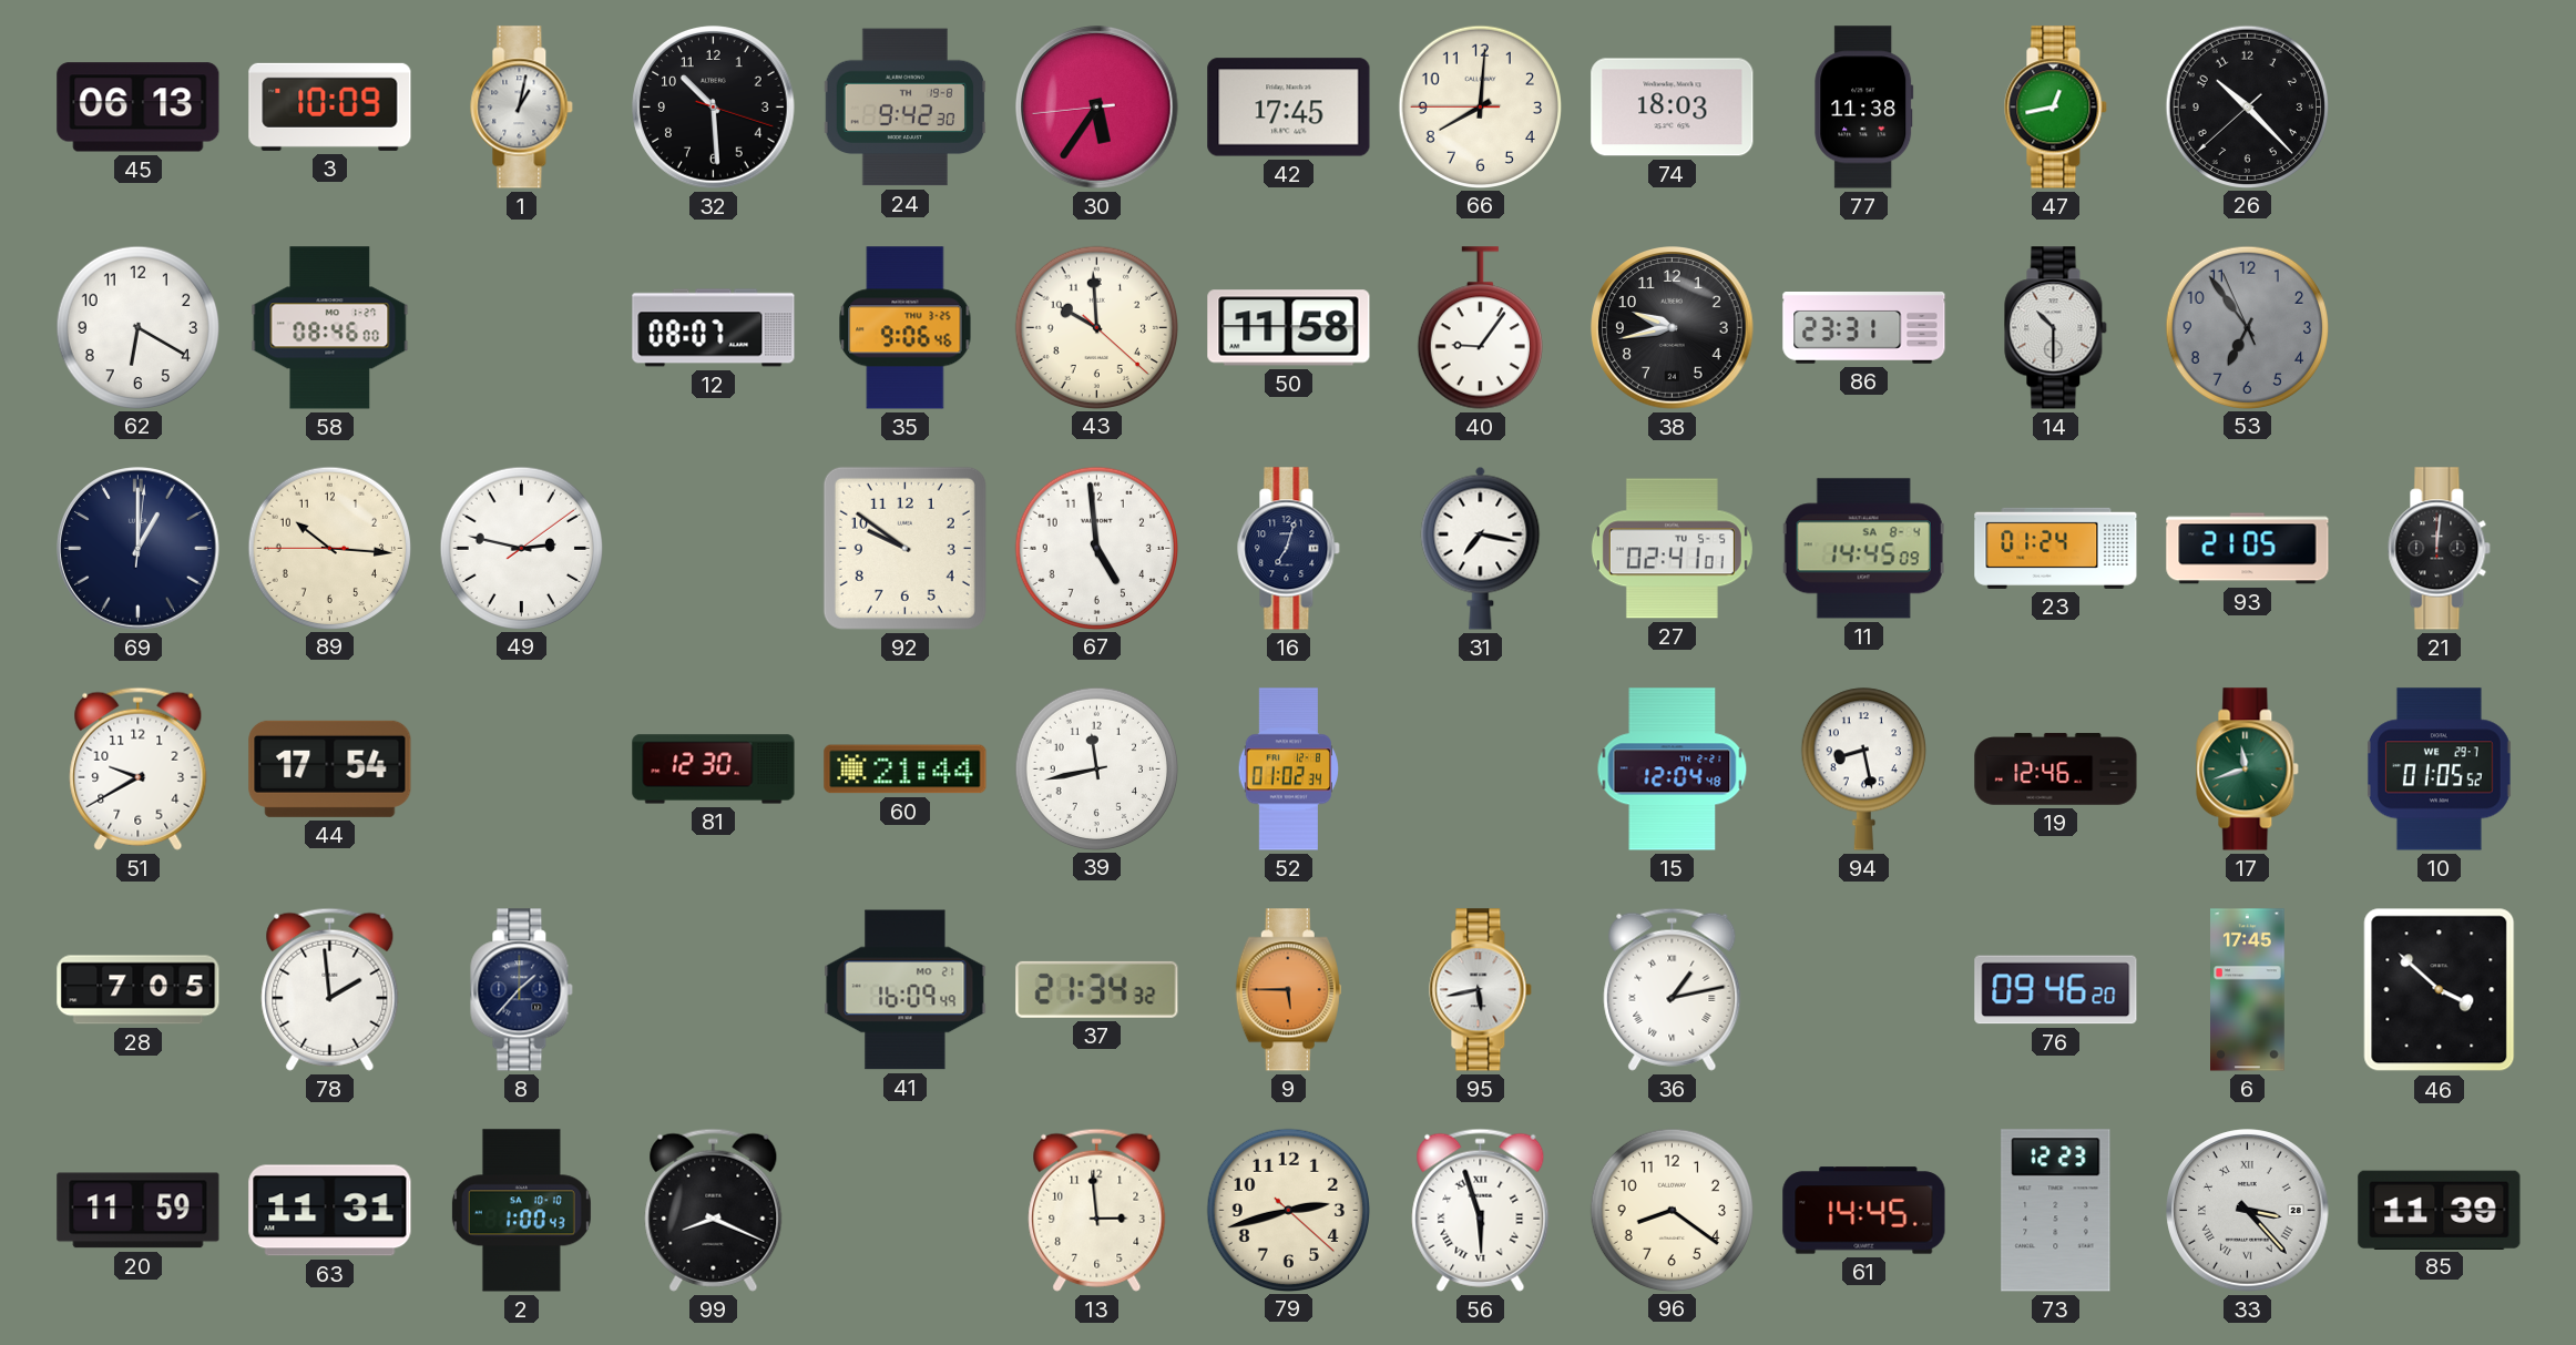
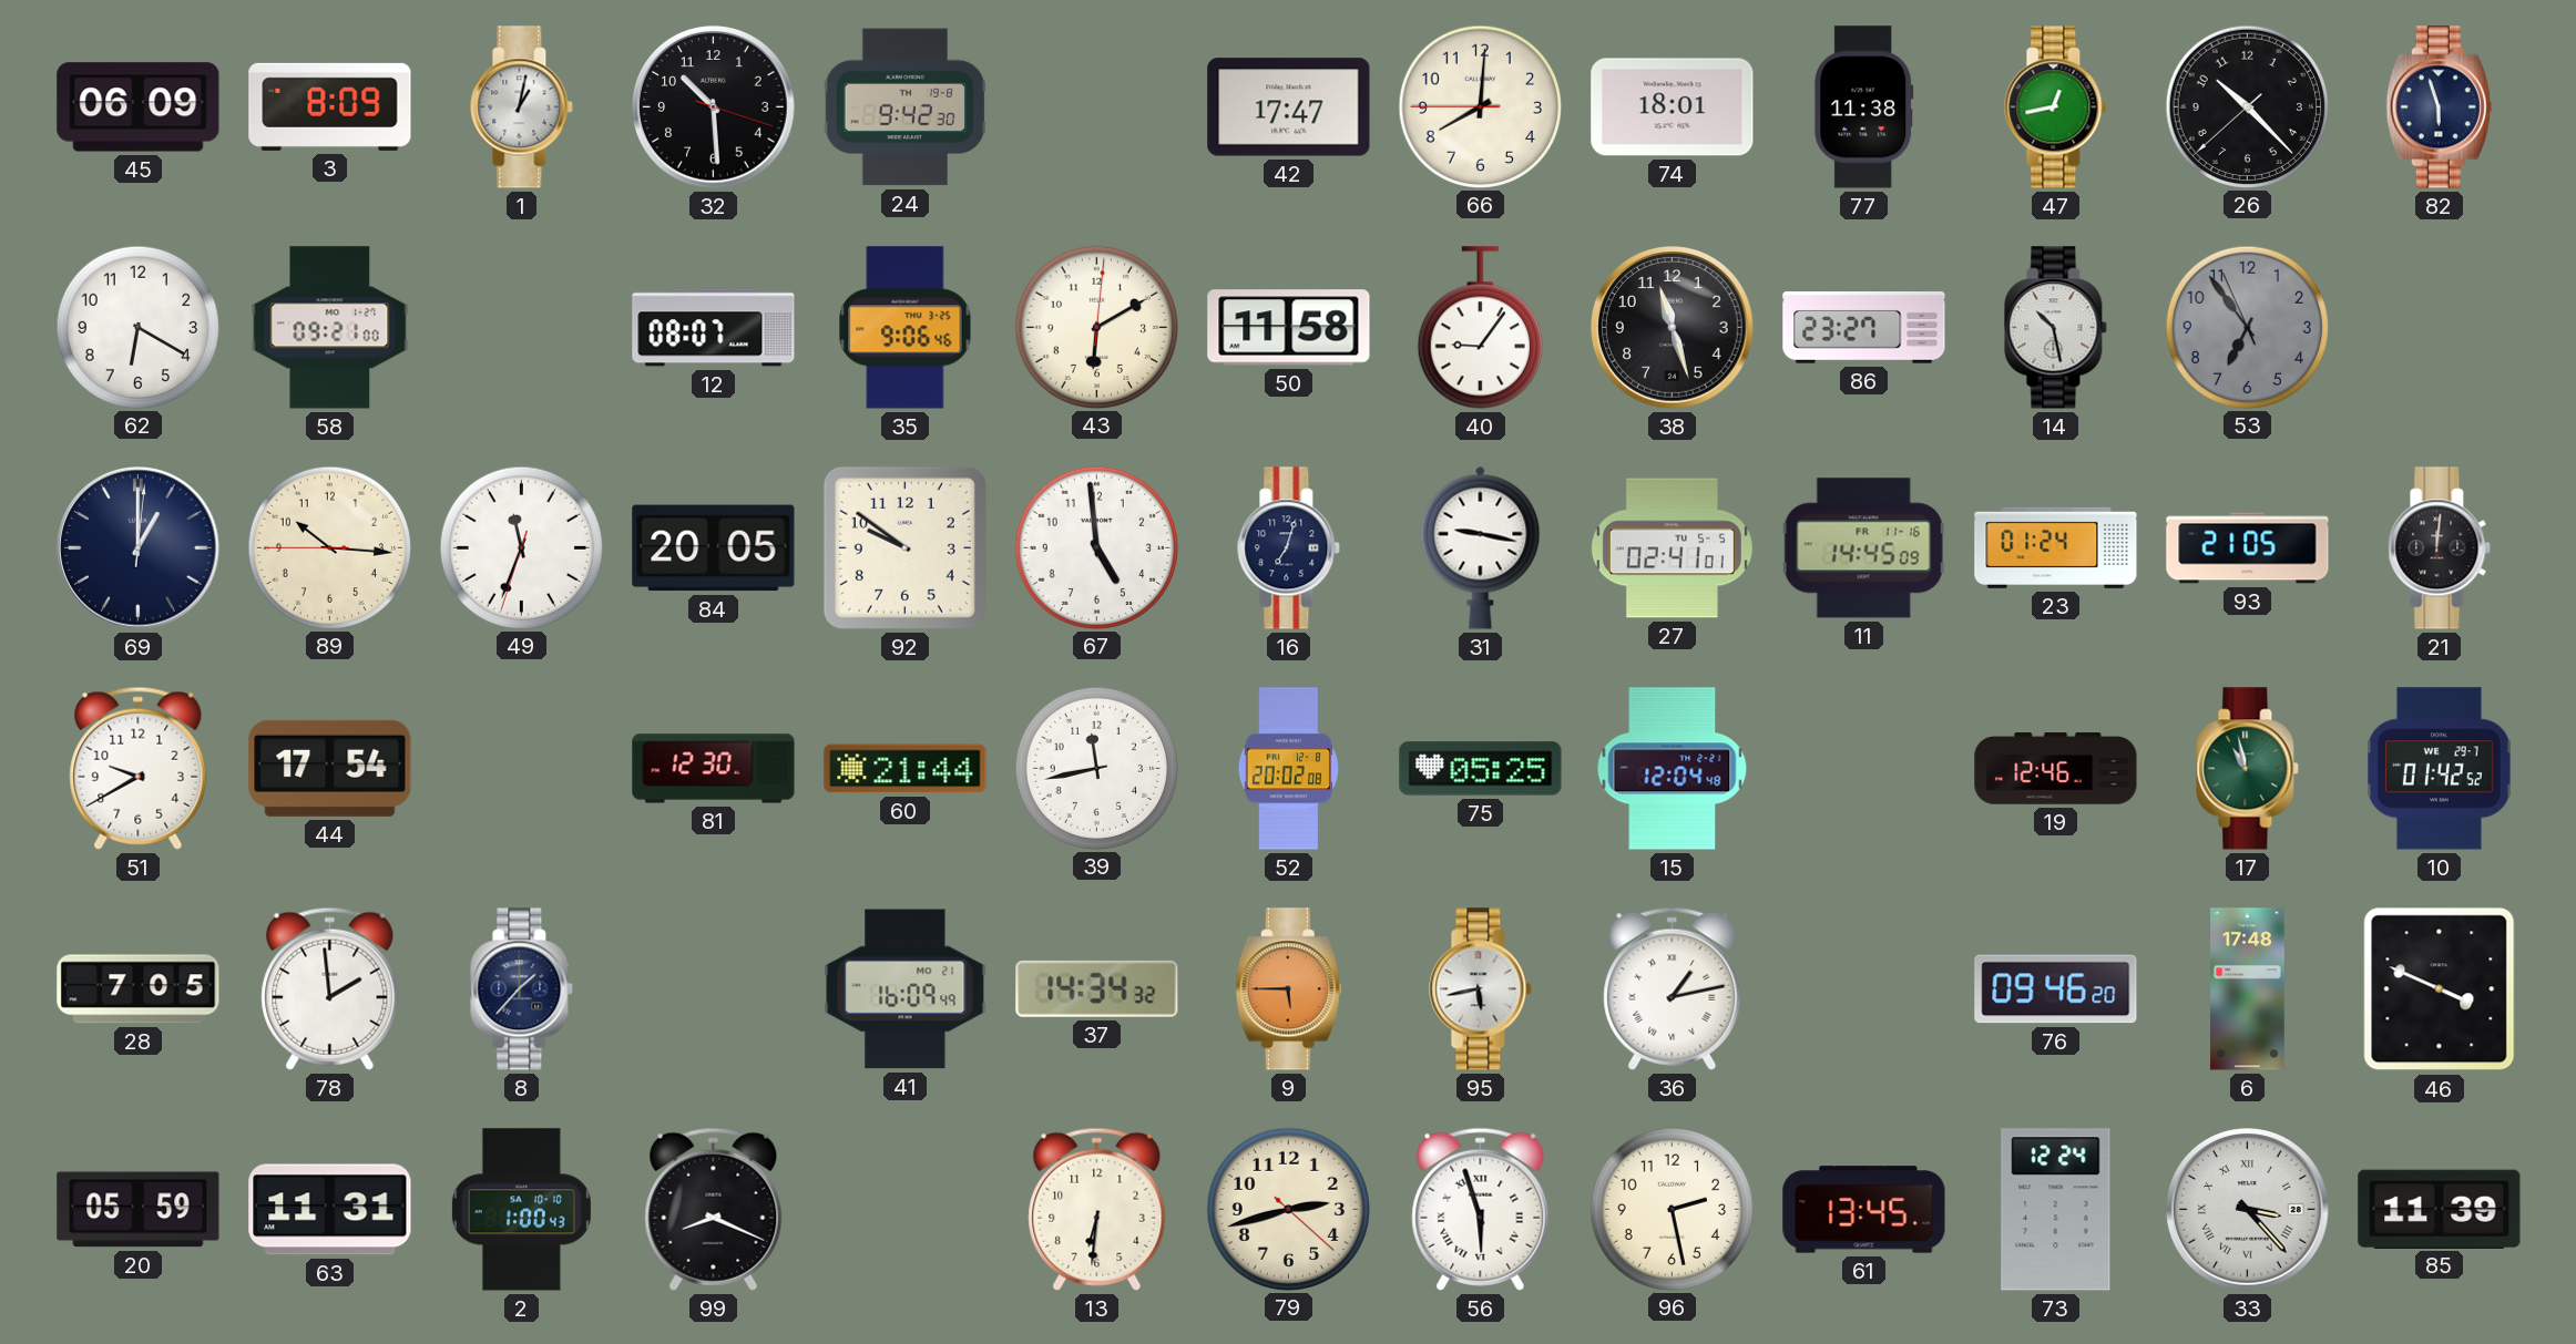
45: 06:13 -> 06:09
3: 10:09 -> 8:09
30: 5:35 -> none
42: 17:45 -> 17:47
74: 18:03 -> 18:01
82: none -> 5:57
58: 08:46 -> 09:21
43: 9:59 -> 6:10
38: 9:43 -> 11:27
86: 23:31 -> 23:27
14: 10:30 -> 10:28
49: 2:47 -> 11:33
84: none -> 20:05
31: 7:17 -> 9:17
11 date: SA 8-4 -> FR 11-16
52: 01:02 -> 20:02
75: none -> 05:25
94: 8:28 -> none
17: 11:42 -> 10:58
10: 01:05 -> 01:42
37: 21:34 -> 14:34
6: 17:45 -> 17:48
46: 3:52 -> 3:49
20: 11:59 -> 05:59
13: 2:59 -> 6:31
96: 8:21 -> 2:28
61: 14:45 -> 13:45
73: 12:23 -> 12:24
